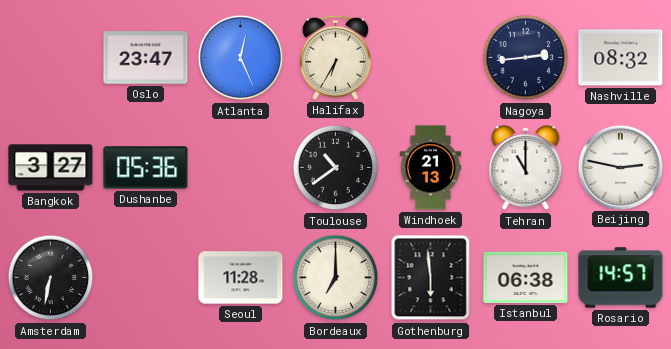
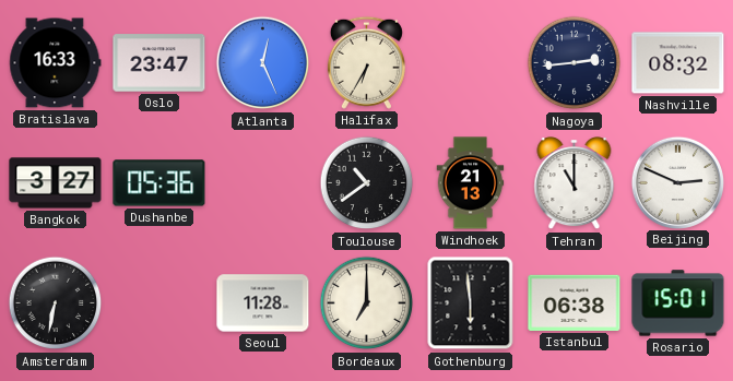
Bratislava: none -> 16:33
Beijing: 2:47 -> 2:49
Rosario: 14:57 -> 15:01
